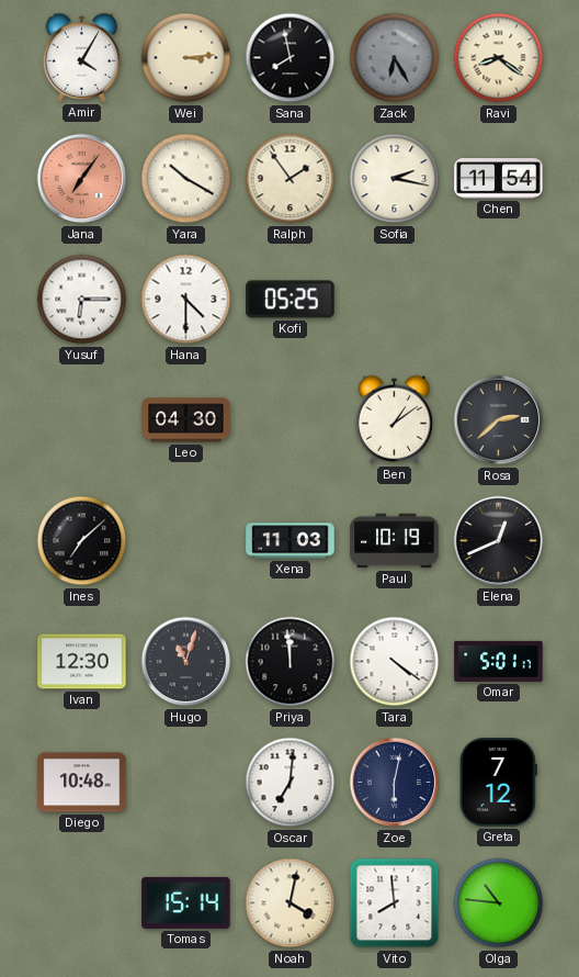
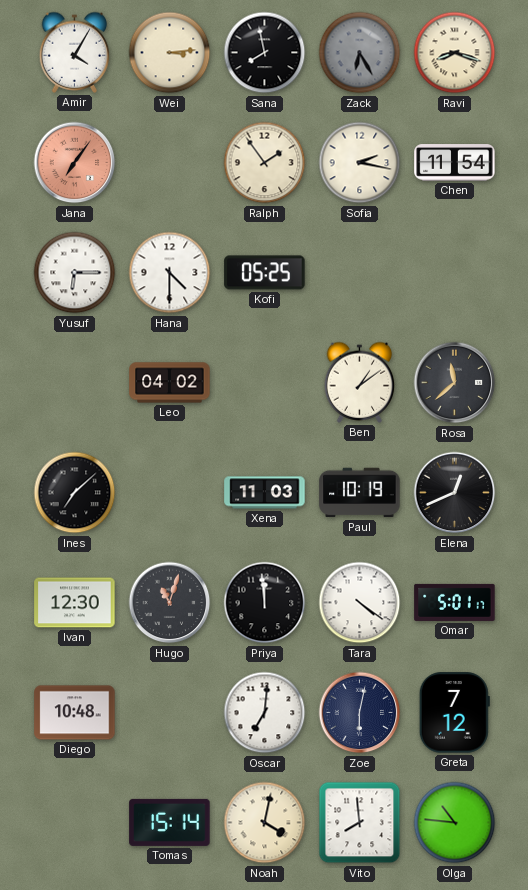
Ravi: 8:21 -> 8:18
Yara: 10:20 -> none
Leo: 04:30 -> 04:02
Rosa: 2:38 -> 11:38
